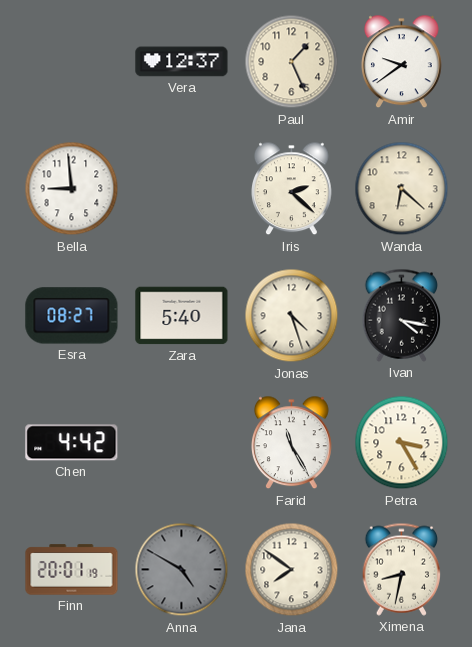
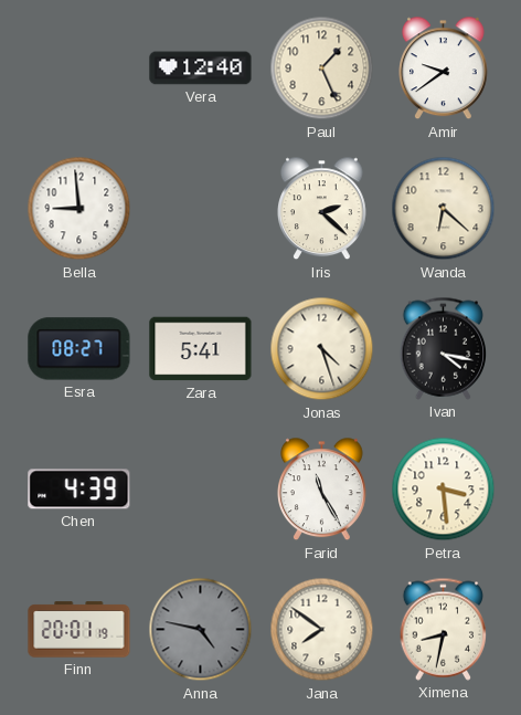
Vera: 12:37 -> 12:40
Zara: 5:40 -> 5:41
Chen: 4:42 -> 4:39
Petra: 3:25 -> 3:29
Anna: 4:50 -> 4:47
